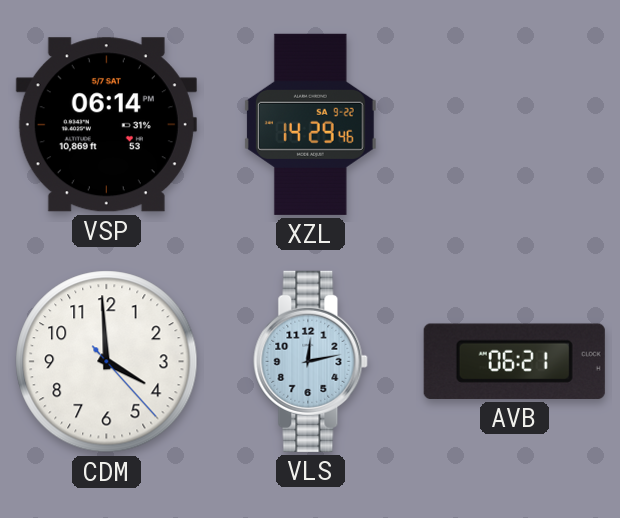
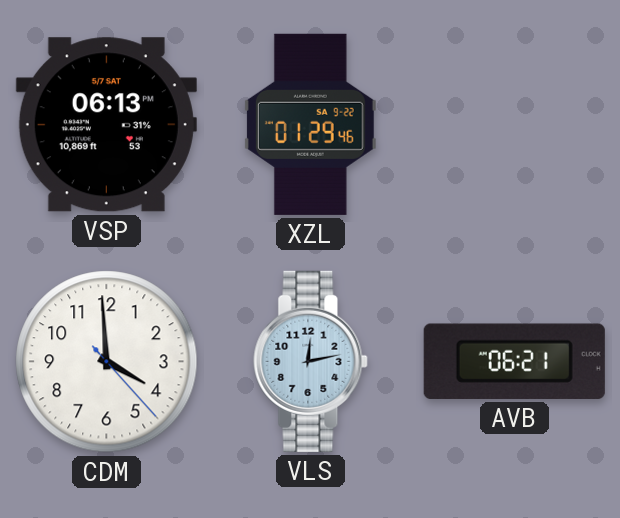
VSP: 06:14 -> 06:13
XZL: 14:29 -> 01:29
